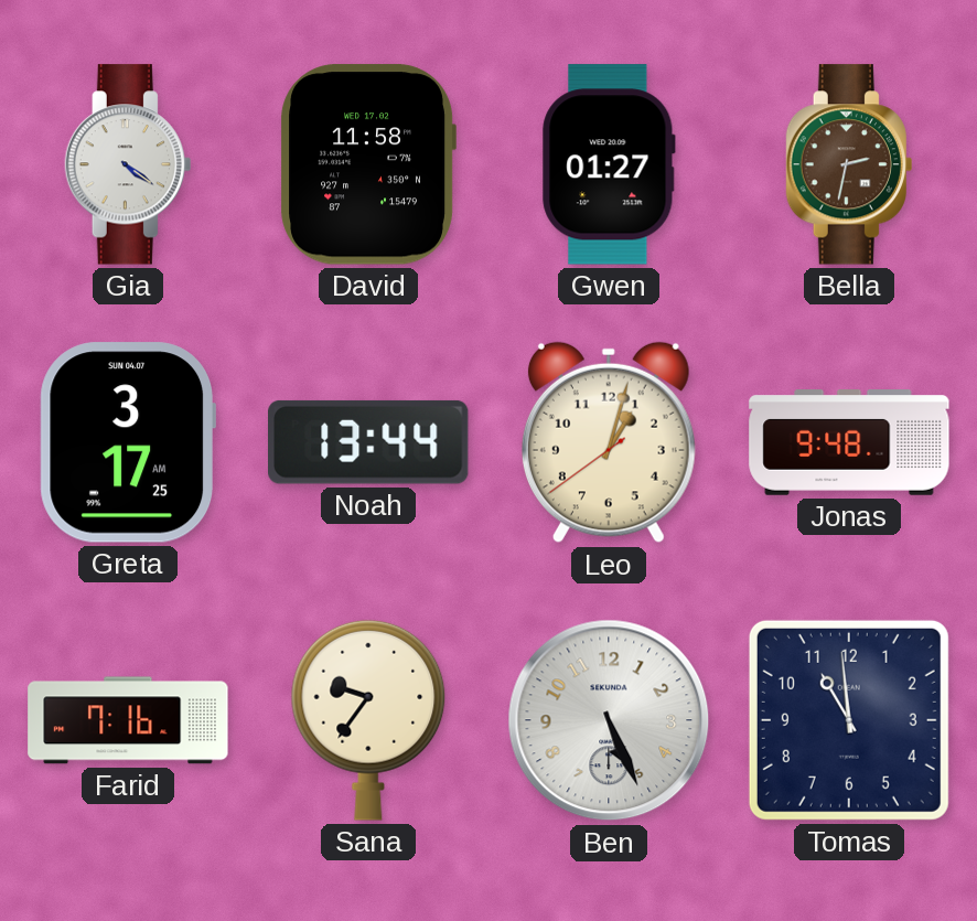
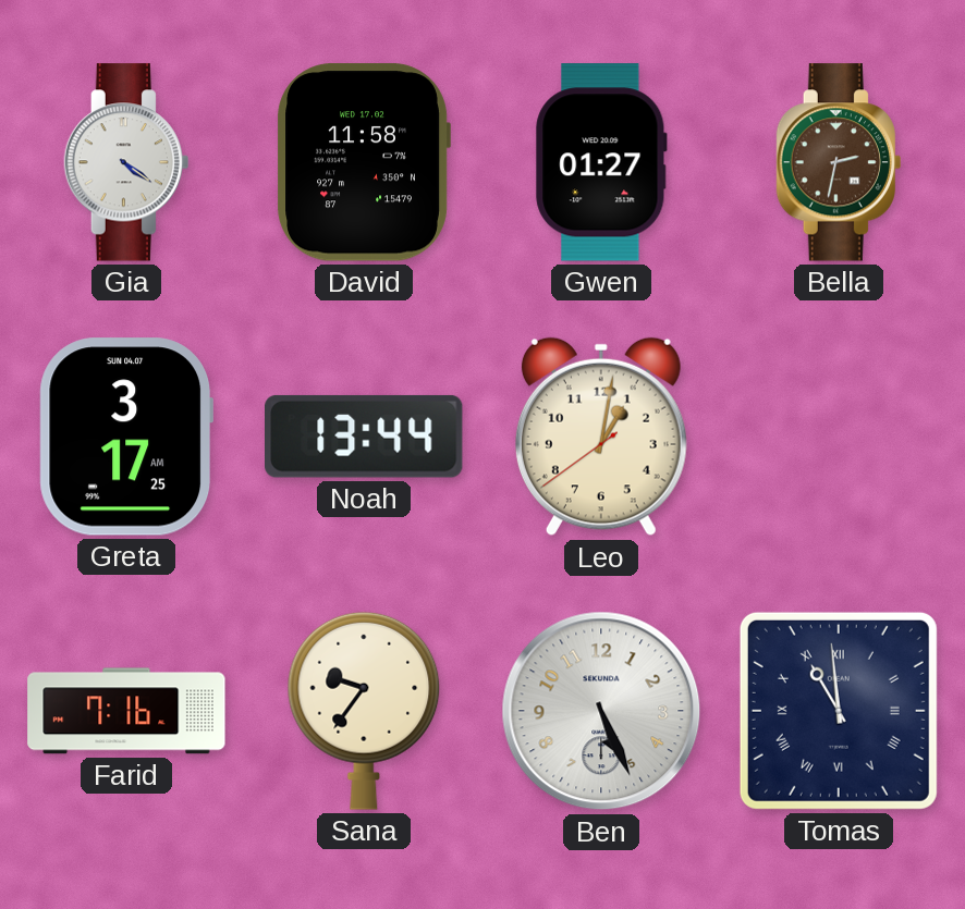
Leo: 1:02 -> 1:01
Jonas: 9:48 -> none
Tomas numerals: Arabic -> Roman
